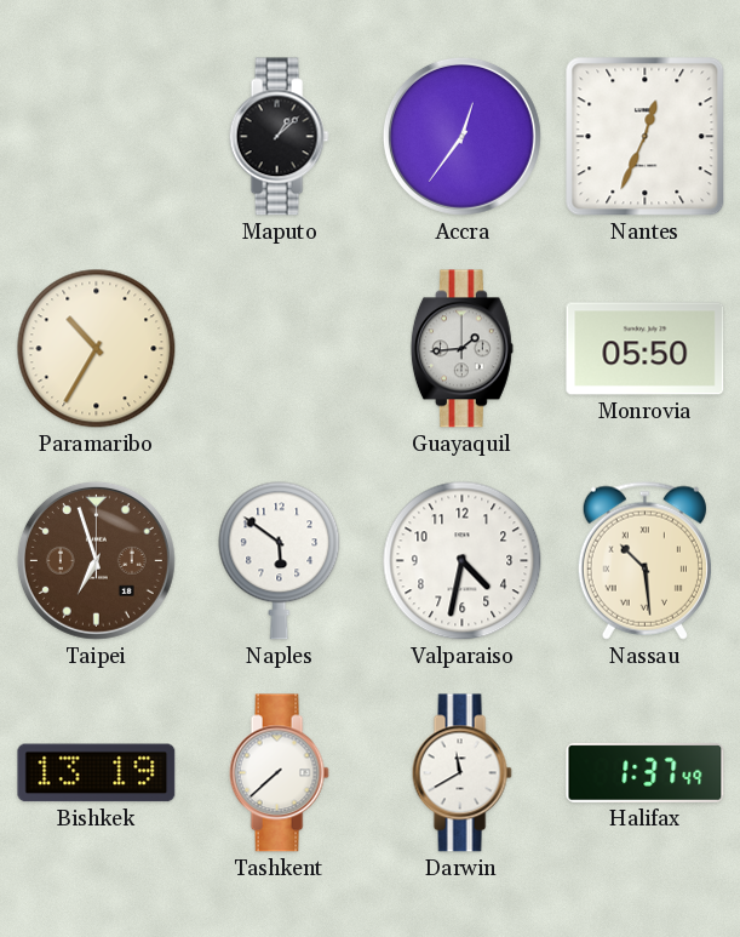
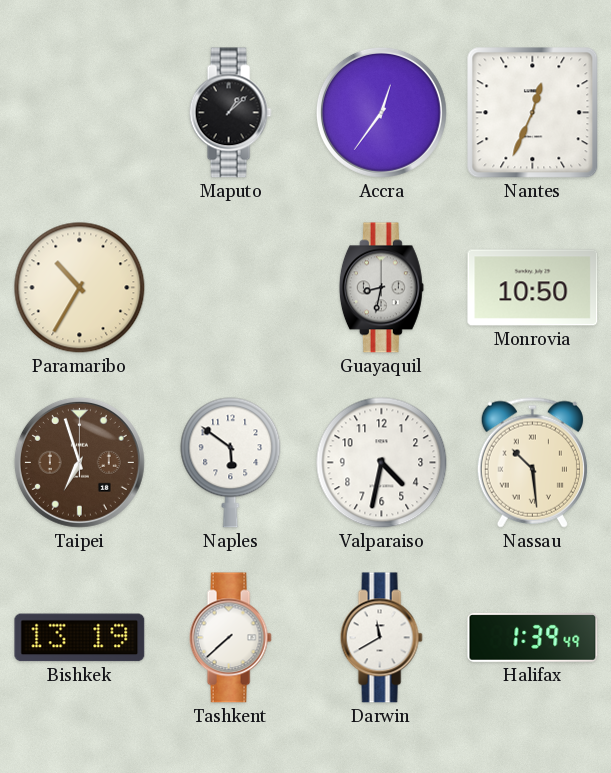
Guayaquil: 1:44 -> 8:32
Monrovia: 05:50 -> 10:50
Halifax: 1:37 -> 1:39
